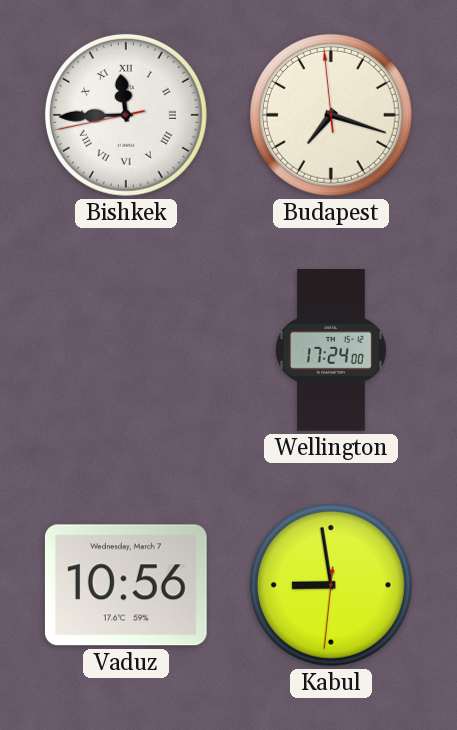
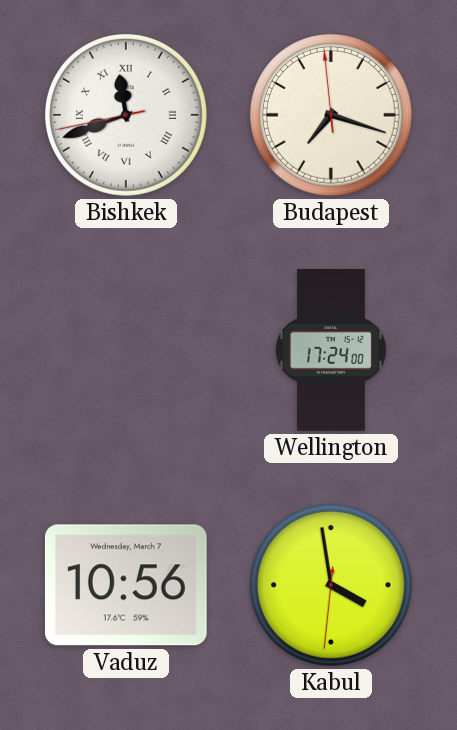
Bishkek: 11:44 -> 11:41
Kabul: 8:58 -> 3:58
